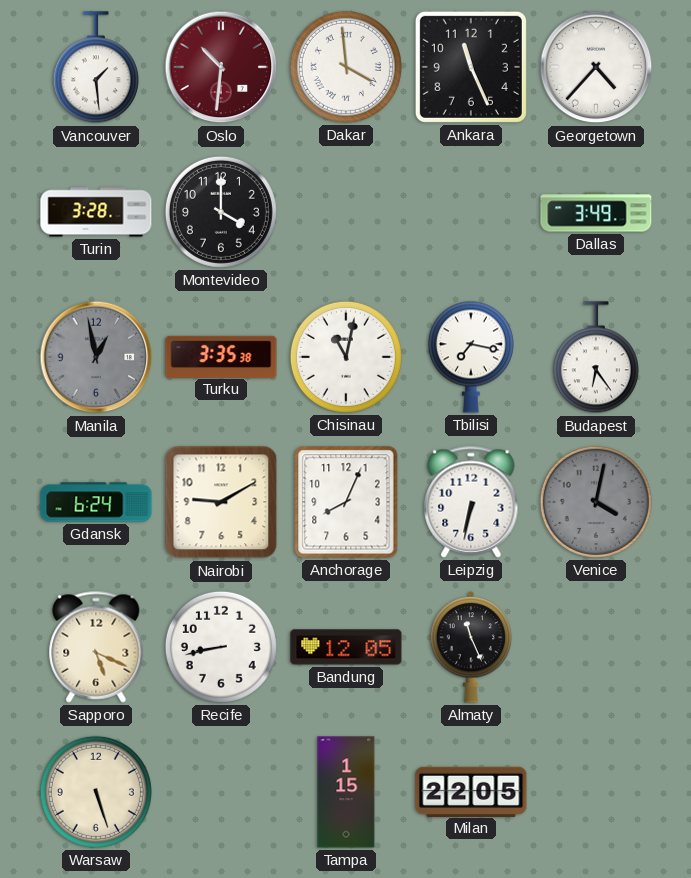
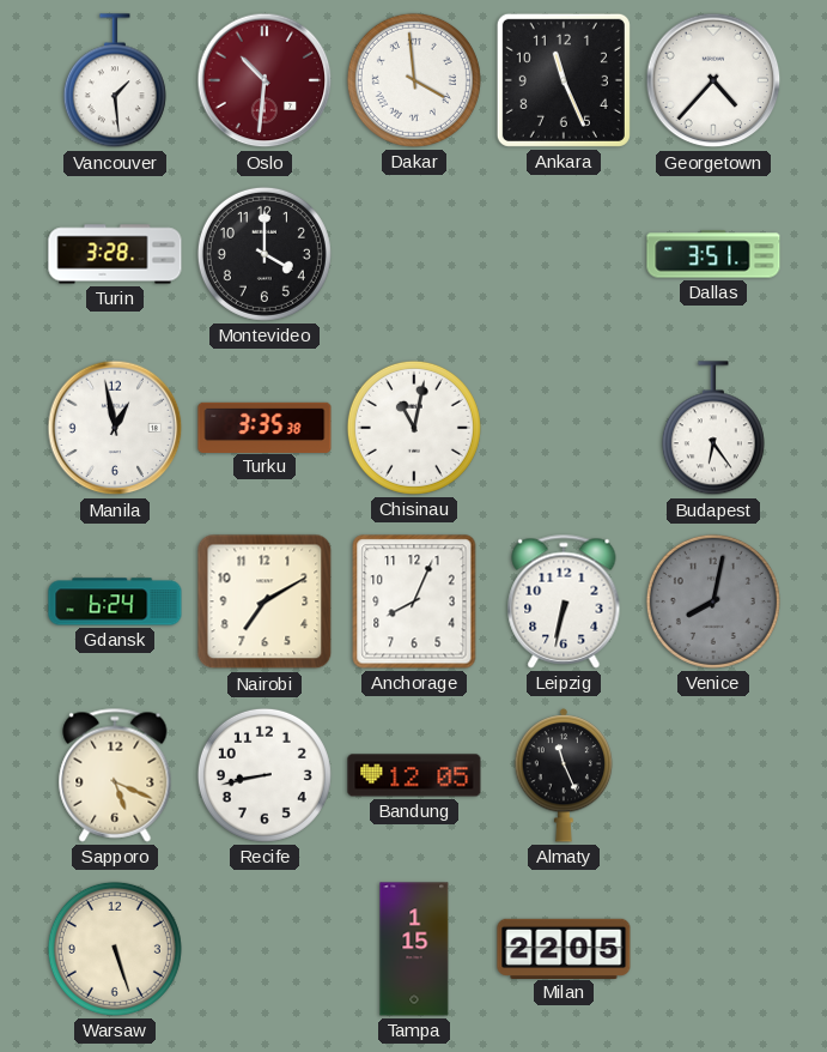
Dallas: 3:49 -> 3:51
Manila dial: grey -> white
Tbilisi: 7:17 -> none
Nairobi: 9:10 -> 7:10
Venice: 4:02 -> 8:02
